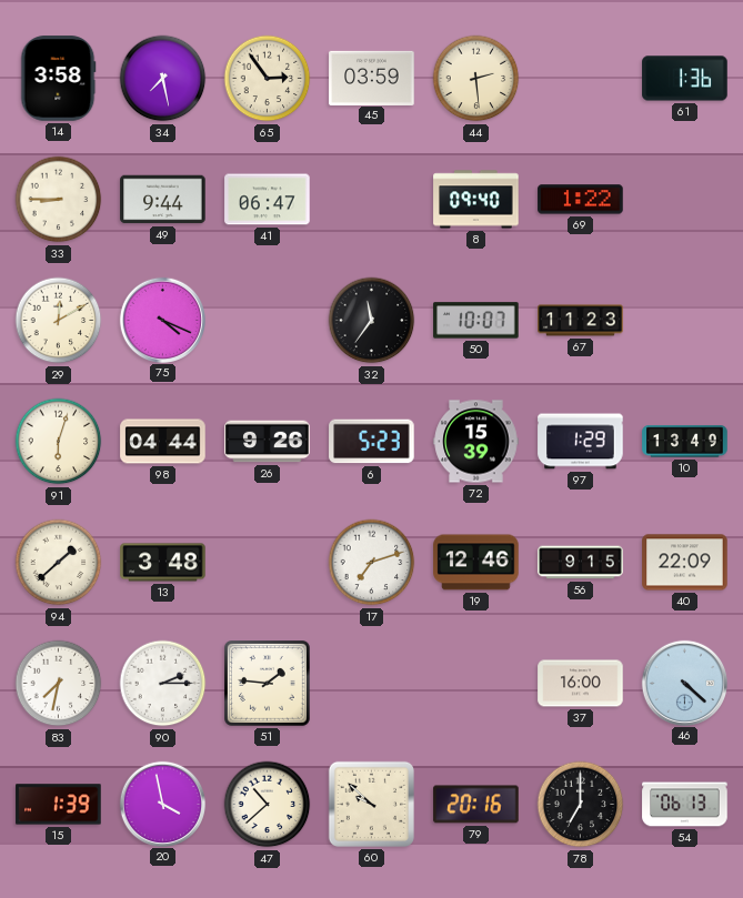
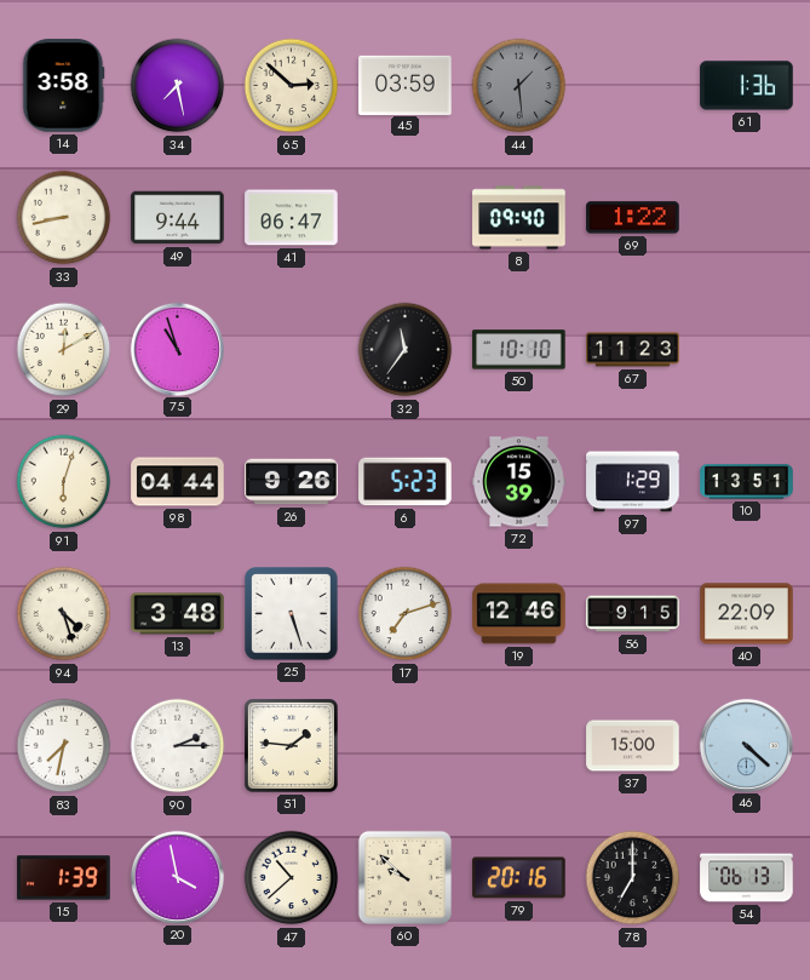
65: 2:54 -> 2:52
44: 2:29 -> 1:29
44 dial: cream -> grey
33: 8:45 -> 8:43
75: 4:19 -> 10:57
50: 10:07 -> 10:10
10: 13:49 -> 13:51
94: 1:38 -> 4:27
25: none -> 5:27
37: 16:00 -> 15:00
